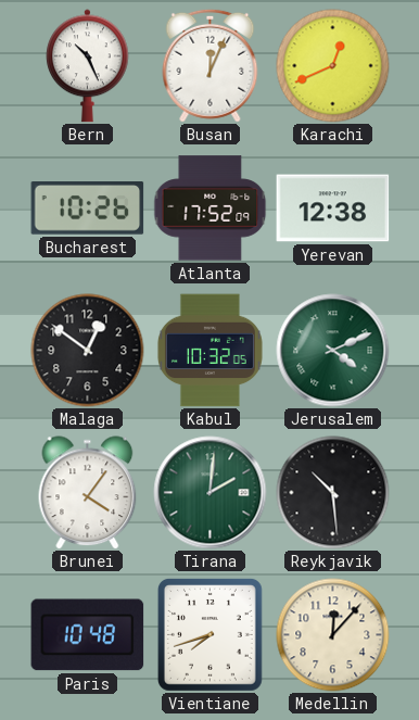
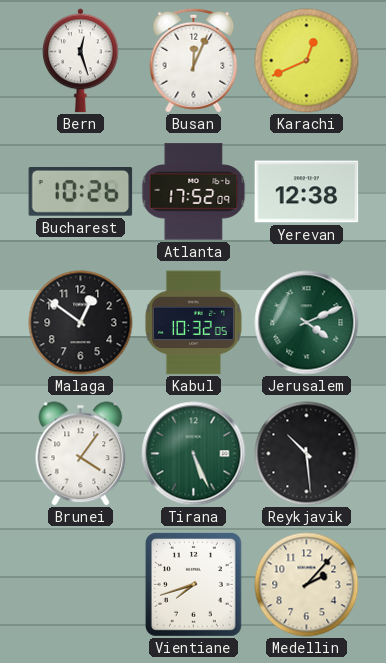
Bern: 10:26 -> 12:27
Tirana: 2:01 -> 5:26
Paris: 10:48 -> none
Medellin: 12:07 -> 2:07
